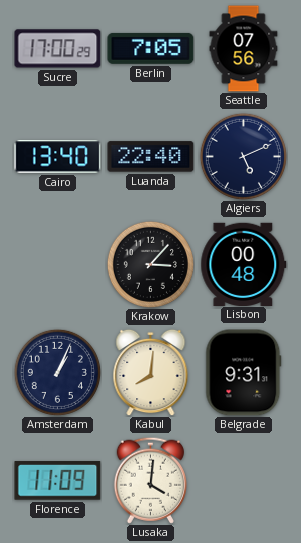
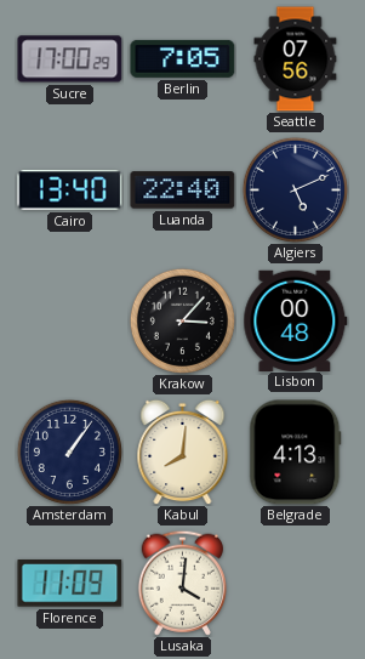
Amsterdam: 1:04 -> 1:06
Belgrade: 9:31 -> 4:13
